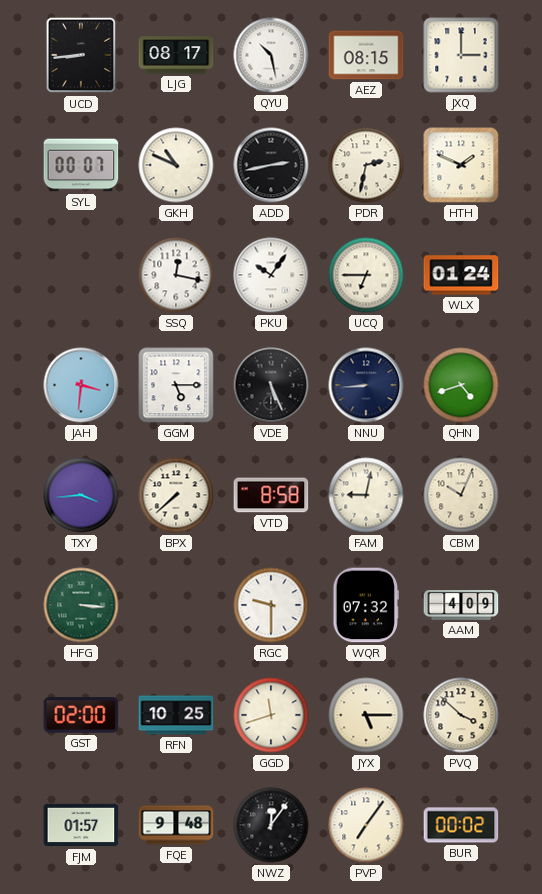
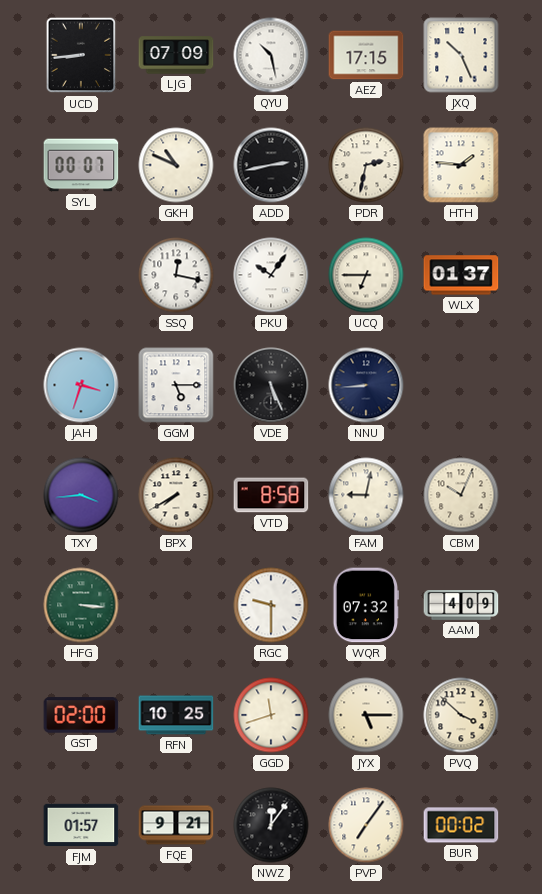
LJG: 08:17 -> 07:09
AEZ: 08:15 -> 17:15
JXQ: 3:00 -> 10:26
HTH: 1:49 -> 1:46
WLX: 01:24 -> 01:37
JAH: 3:31 -> 3:33
QHN: 4:42 -> none
BPX: 7:38 -> 7:40
FQE: 9:48 -> 9:21
